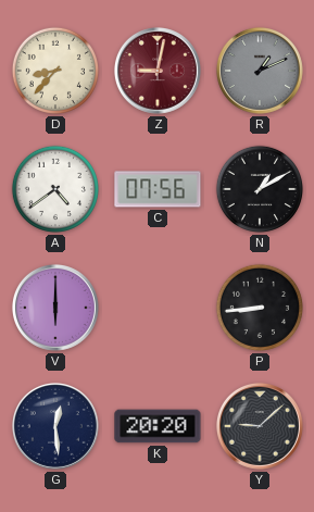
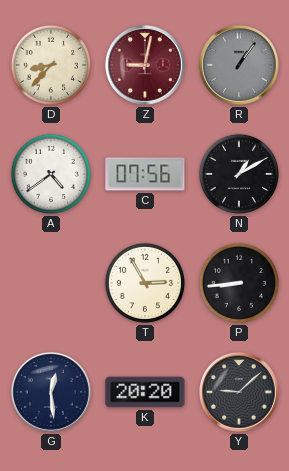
R: 1:11 -> 1:06
V: 6:00 -> none
T: none -> 2:55
